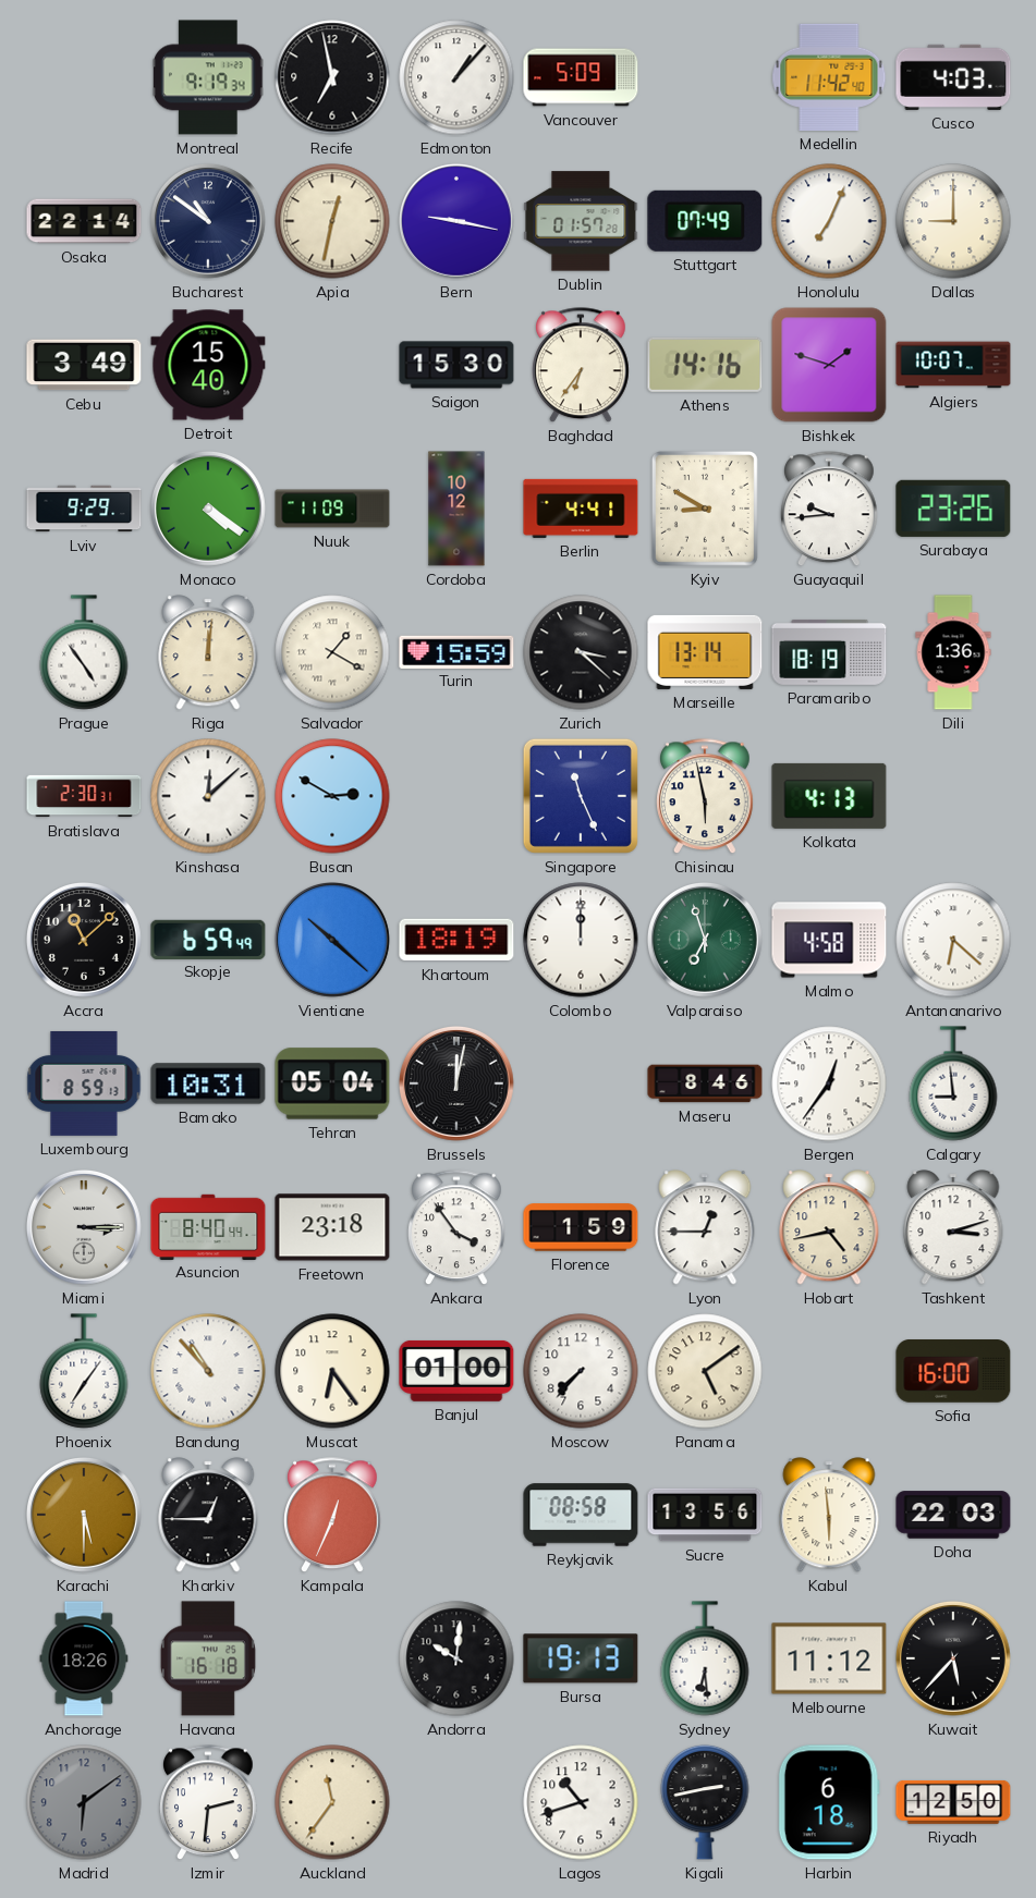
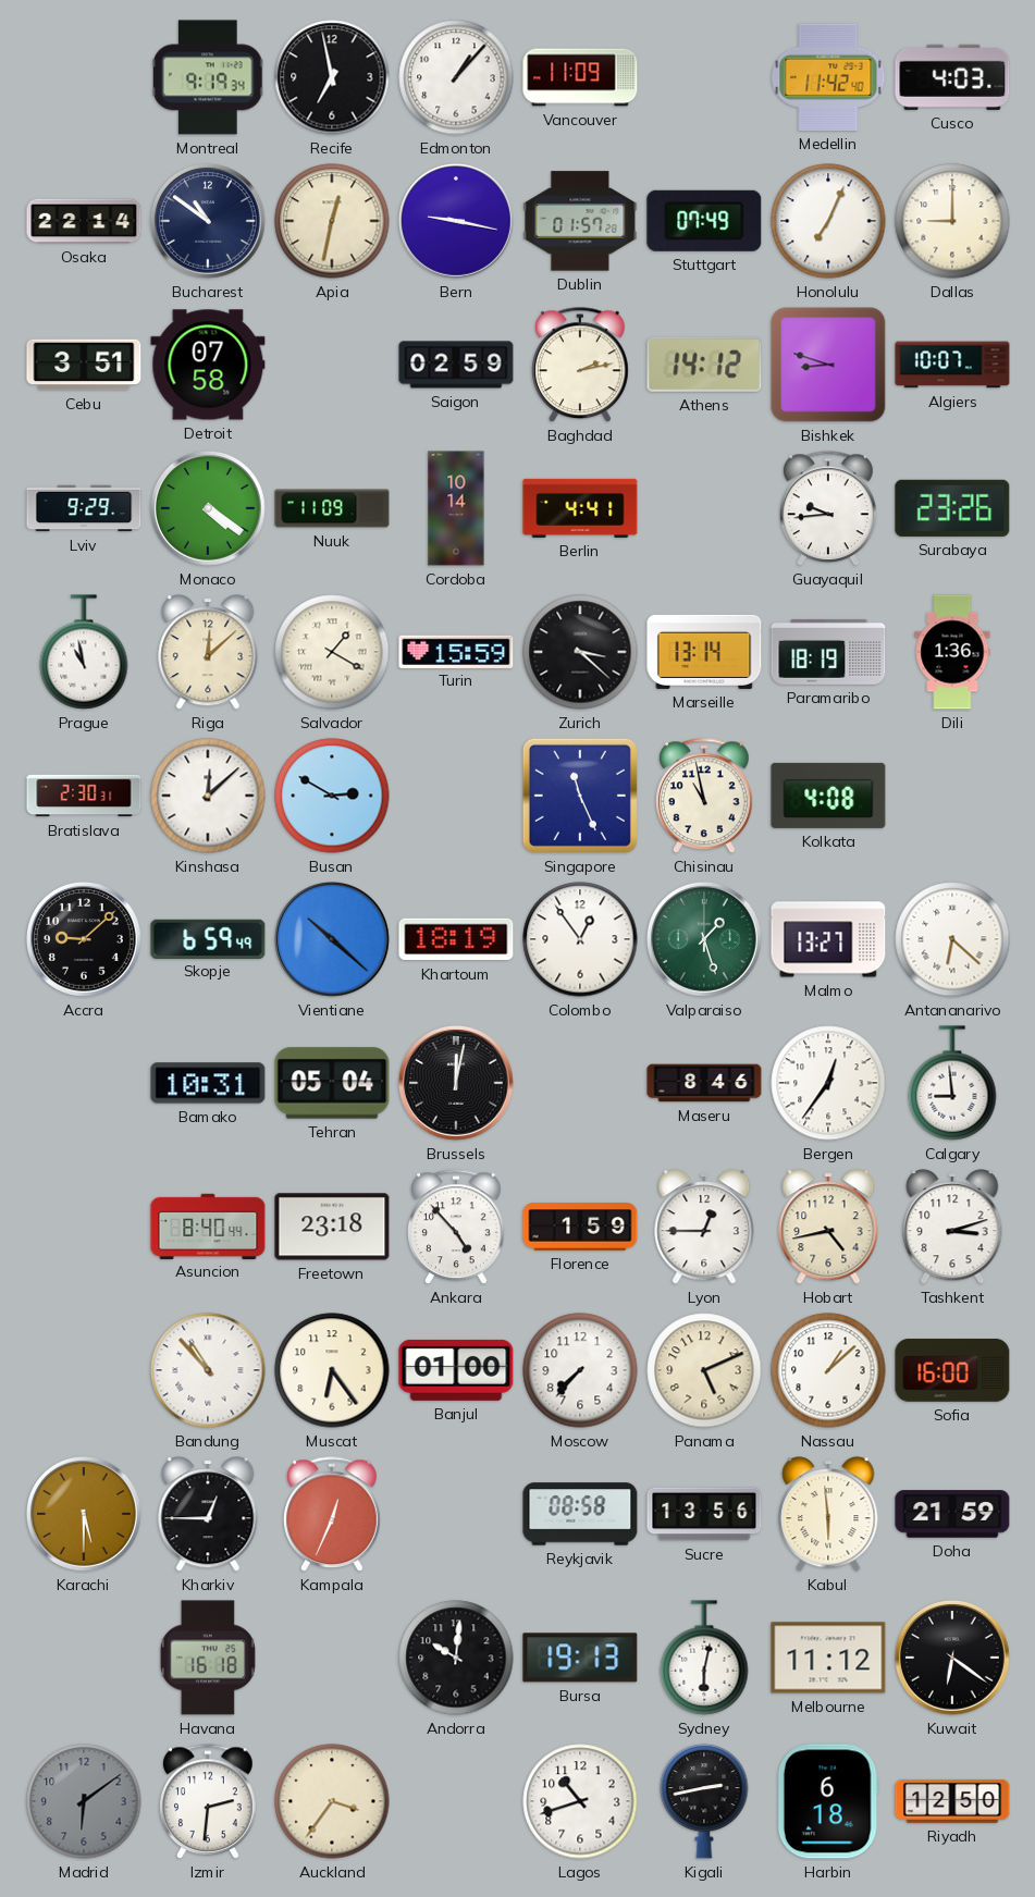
Vancouver: 5:09 -> 11:09
Cebu: 3:49 -> 3:51
Detroit: 15:40 -> 07:58
Saigon: 15:30 -> 02:59
Baghdad: 6:36 -> 2:13
Athens: 14:16 -> 14:12
Bishkek: 1:48 -> 8:48
Cordoba: 10:12 -> 10:14
Kyiv: 8:50 -> none
Prague: 4:54 -> 10:58
Riga: 12:01 -> 12:08
Chisinau: 5:58 -> 10:58
Kolkata: 4:13 -> 4:08
Accra: 11:08 -> 9:08
Colombo: 12:00 -> 12:54
Valparaiso: 6:57 -> 1:27
Malmo: 4:58 -> 13:27
Luxembourg: 8:59 -> none
Miami: 3:15 -> none
Ankara: 3:54 -> 4:53
Phoenix: 7:06 -> none
Panama: 5:09 -> 5:11
Nassau: none -> 1:08
Doha: 22:03 -> 21:59
Anchorage: 18:26 -> none
Sydney: 6:29 -> 6:02
Kuwait: 5:37 -> 6:21
Auckland: 11:36 -> 3:36
